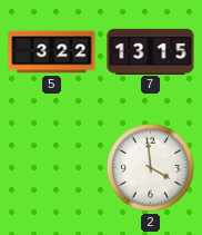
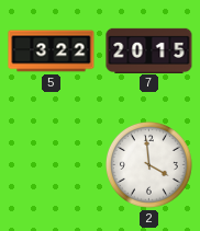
7: 13:15 -> 20:15
